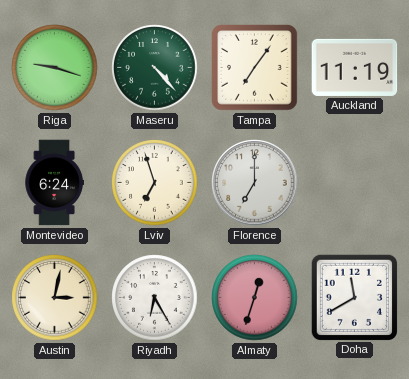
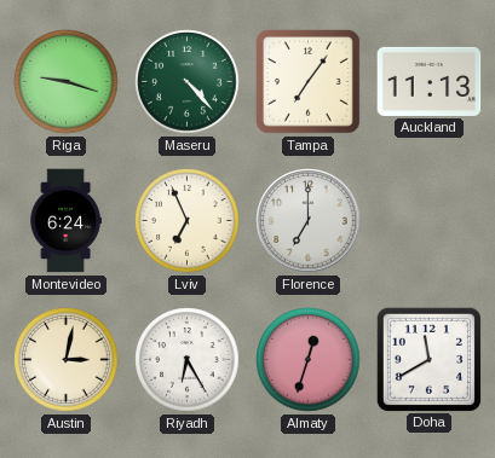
Auckland: 11:19 -> 11:13
Lviv: 6:57 -> 6:56
